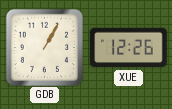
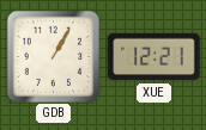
XUE: 12:26 -> 12:21
